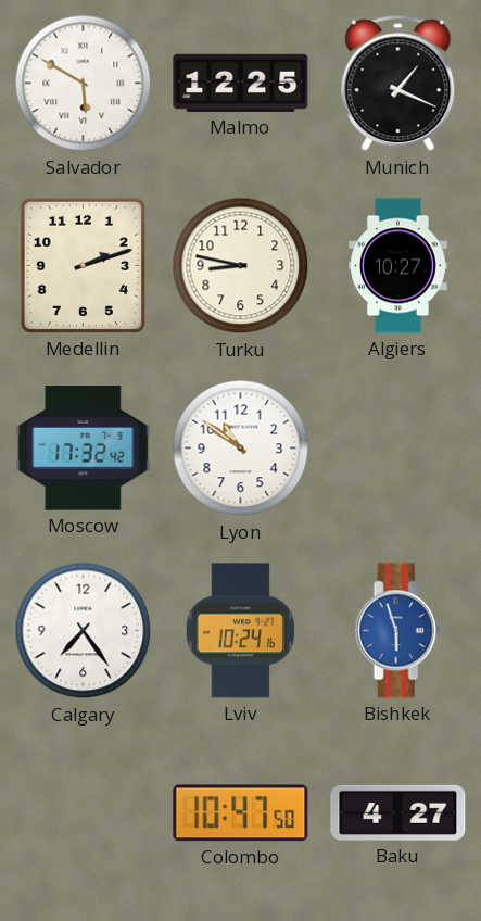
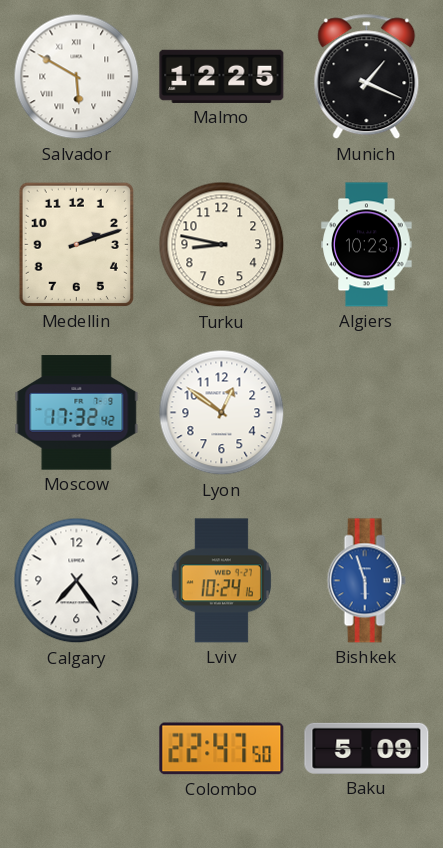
Algiers: 10:27 -> 10:23
Lyon: 10:51 -> 12:51
Colombo: 10:47 -> 22:47
Baku: 4:27 -> 5:09
